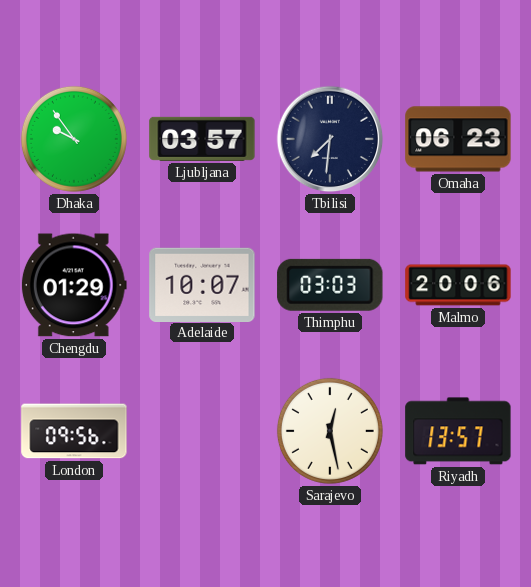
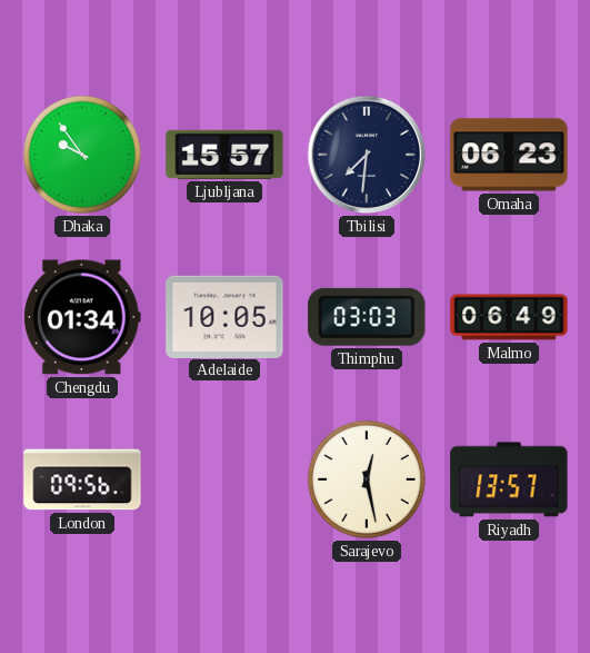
Ljubljana: 03:57 -> 15:57
Chengdu: 01:29 -> 01:34
Adelaide: 10:07 -> 10:05
Malmo: 20:06 -> 06:49
